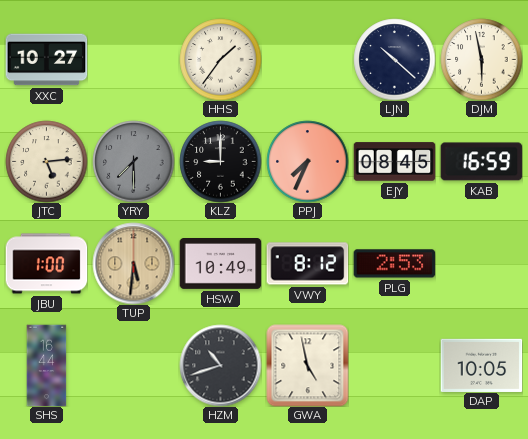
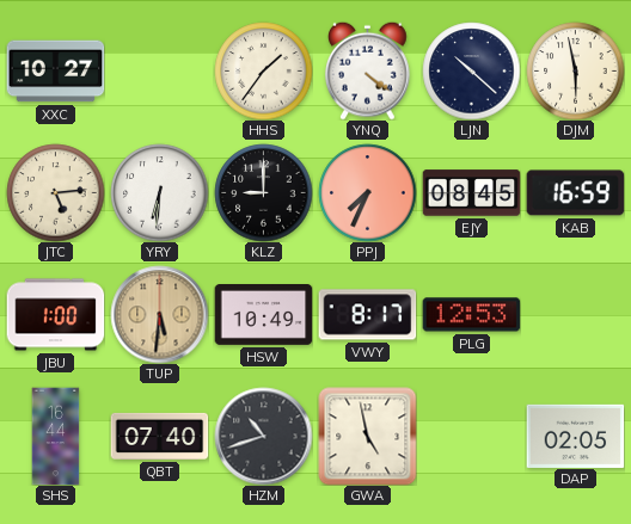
YNQ: none -> 4:21
YRY: 7:30 -> 6:31
YRY dial: grey -> white
VWY: 8:12 -> 8:17
PLG: 2:53 -> 12:53
QBT: none -> 07:40
DAP: 10:05 -> 02:05
